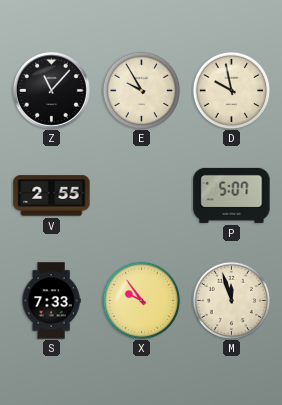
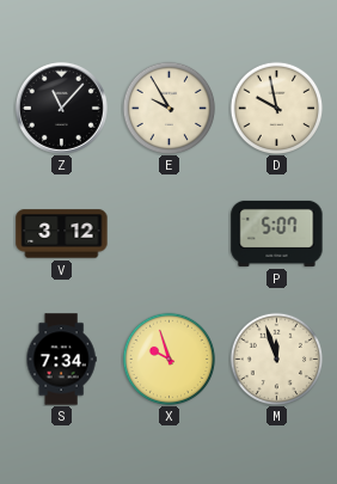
V: 2:55 -> 3:12
S: 7:33 -> 7:34
X: 9:54 -> 9:57
